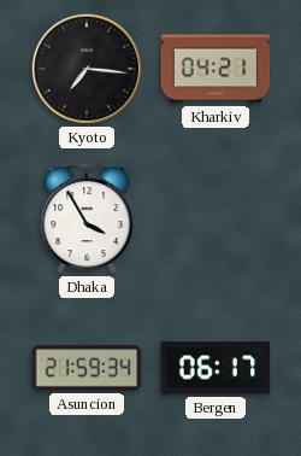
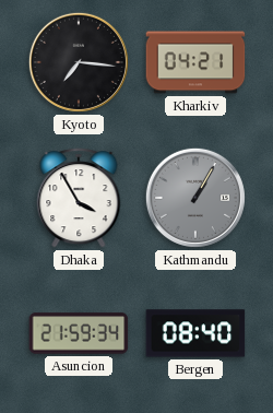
Kathmandu: none -> 1:05
Bergen: 06:17 -> 08:40
